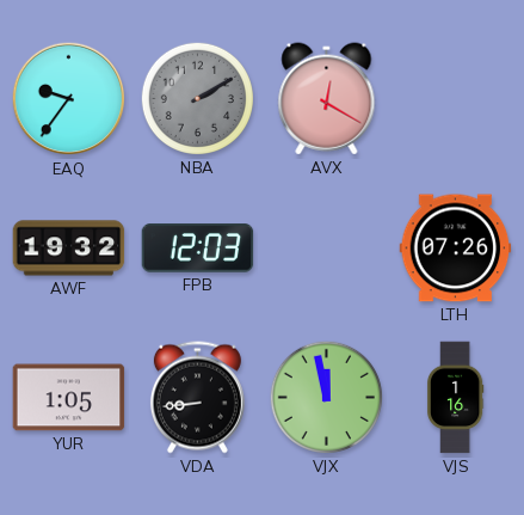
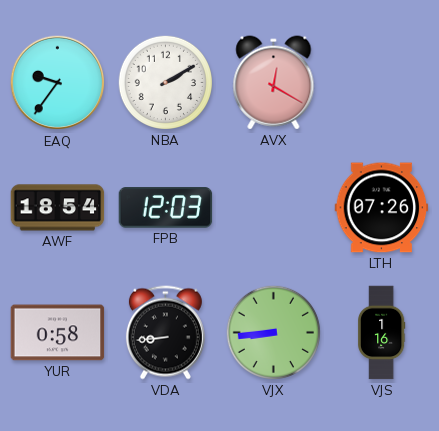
NBA dial: grey -> white
AWF: 19:32 -> 18:54
YUR: 1:05 -> 0:58
VJX: 11:58 -> 8:44
